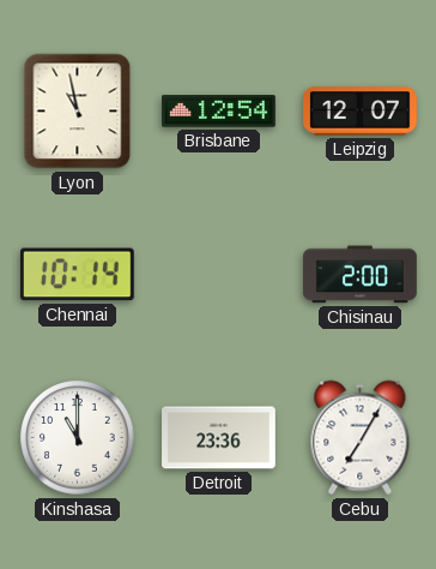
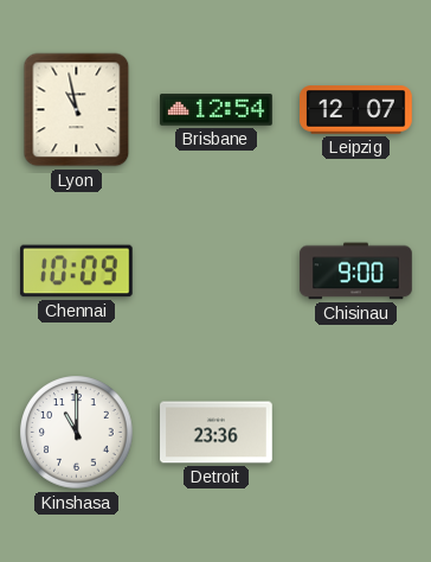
Chennai: 10:14 -> 10:09
Chisinau: 2:00 -> 9:00
Cebu: 7:05 -> none
